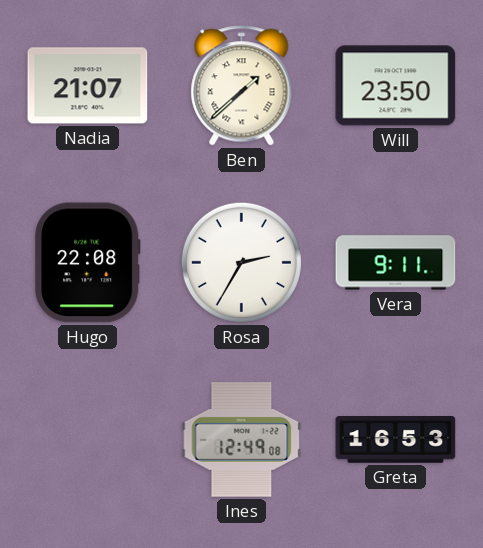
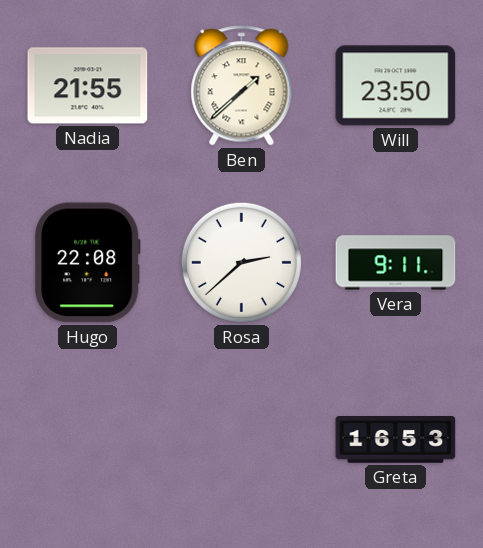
Nadia: 21:07 -> 21:55
Rosa: 2:35 -> 2:38
Ines: 12:49 -> none
